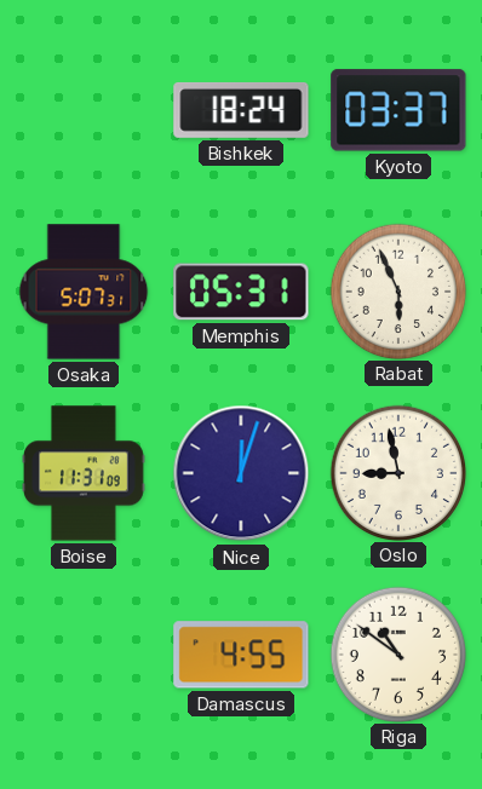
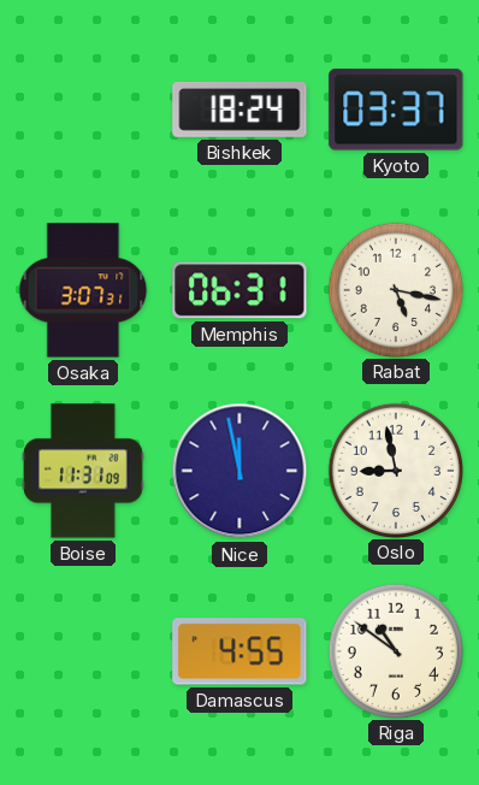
Osaka: 5:07 -> 3:07
Memphis: 05:31 -> 06:31
Rabat: 5:56 -> 5:17
Nice: 12:03 -> 11:58
